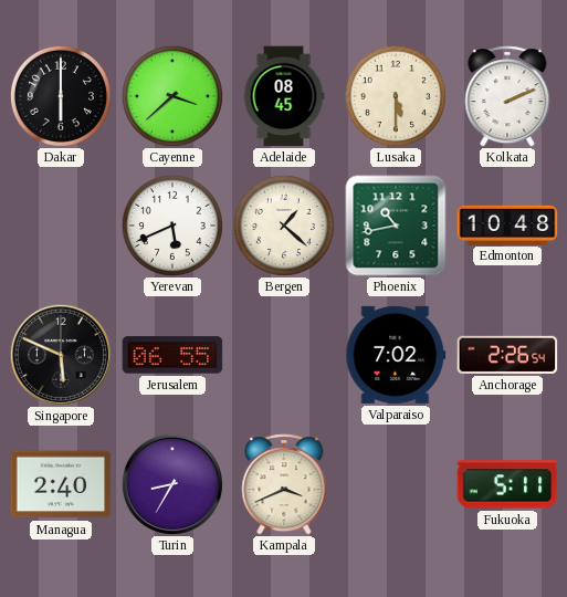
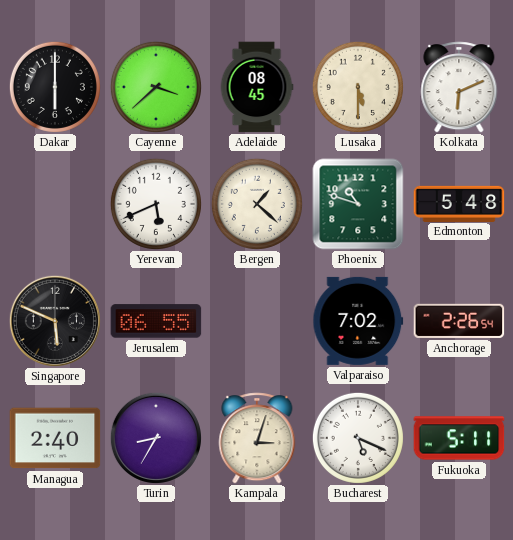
Kolkata: 2:11 -> 6:11
Phoenix: 10:43 -> 10:48
Edmonton: 10:48 -> 5:48
Kampala: 3:41 -> 3:03
Bucharest: none -> 5:19
